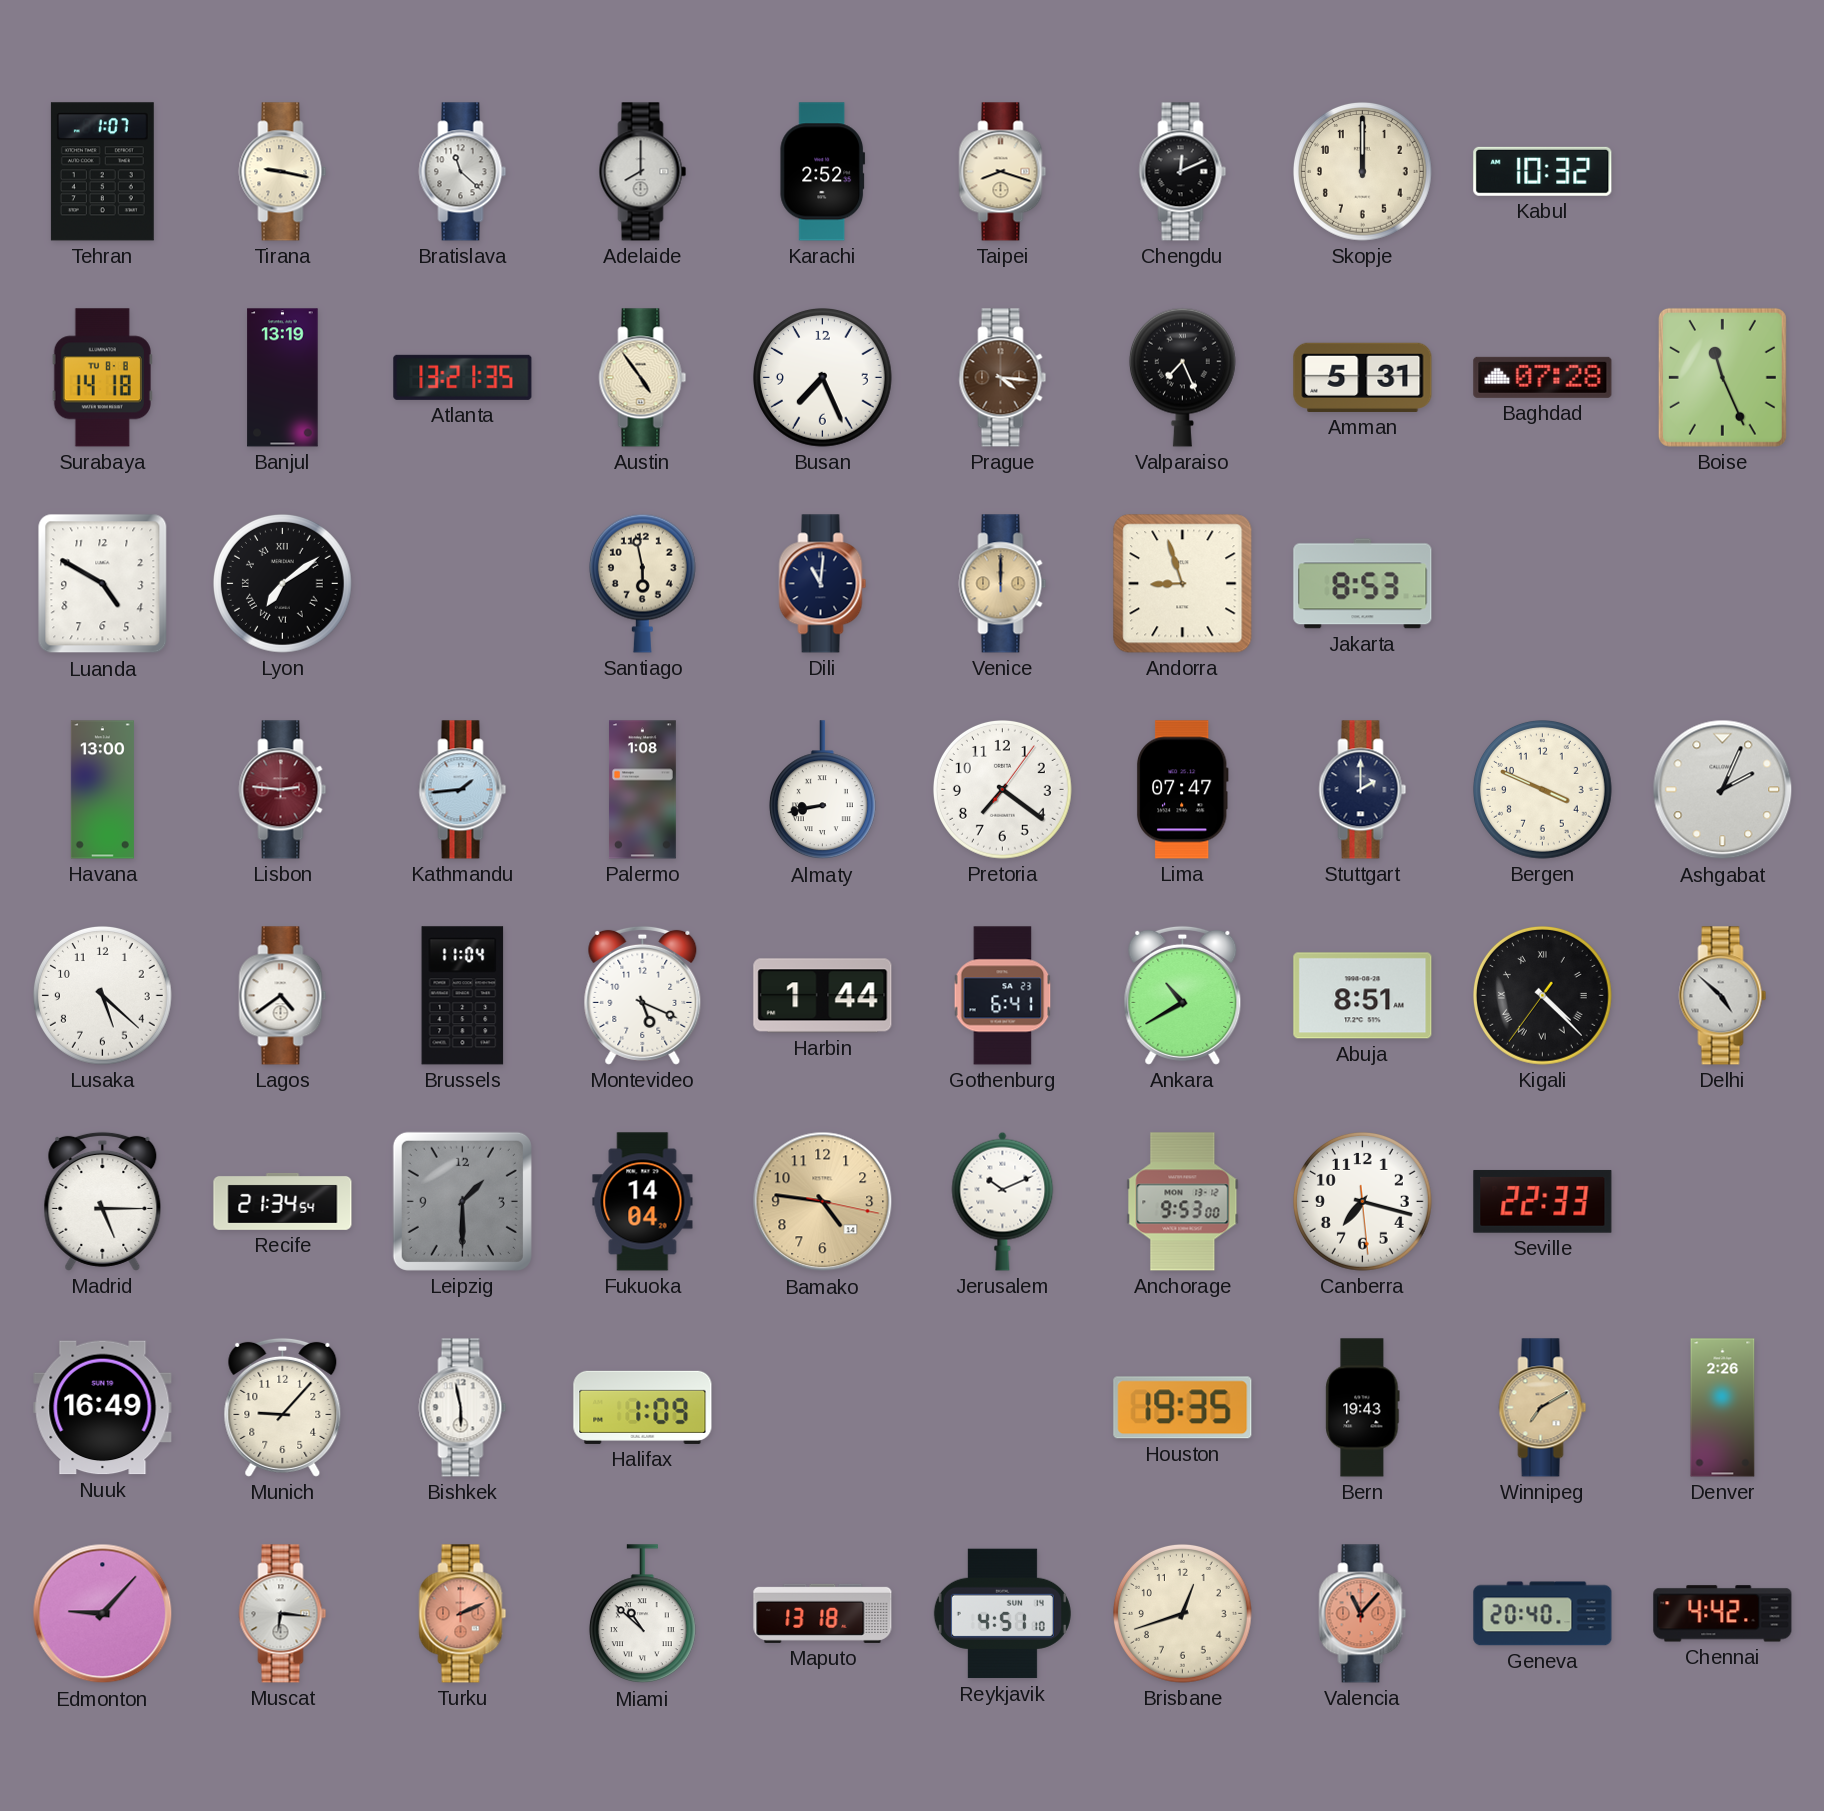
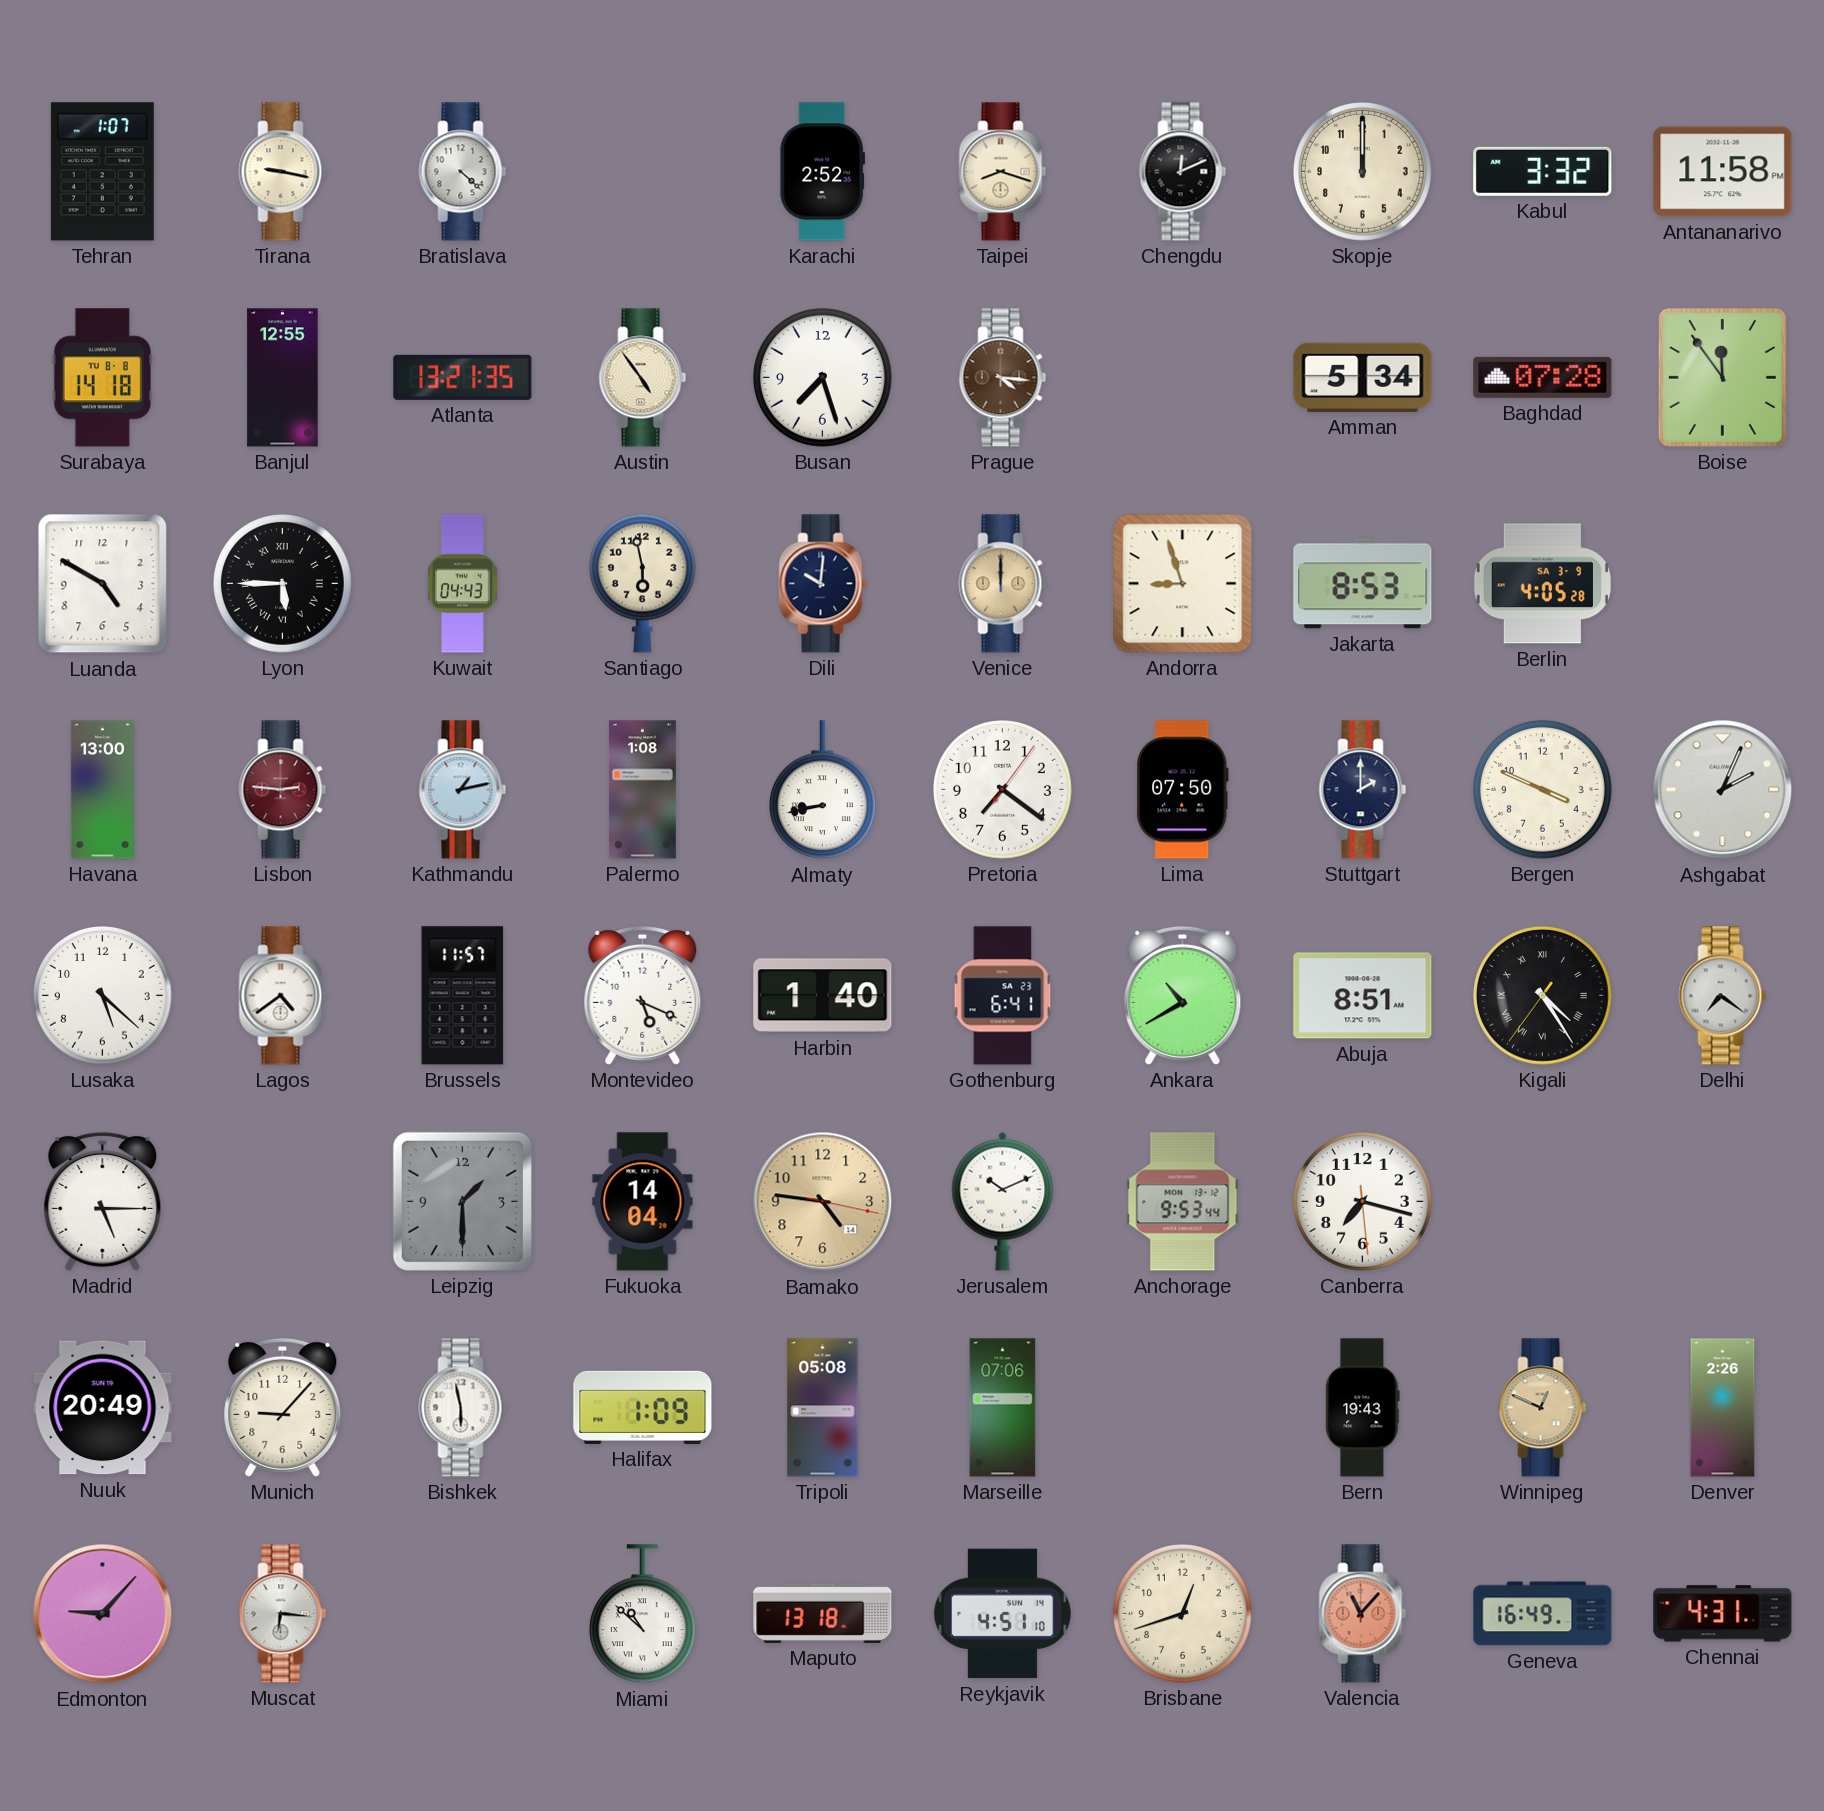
Bratislava: 11:22 -> 4:22
Adelaide: 8:00 -> none
Kabul: 10:32 -> 3:32
Antananarivo: none -> 11:58
Banjul: 13:19 -> 12:55
Busan: 7:26 -> 7:27
Valparaiso: 7:26 -> none
Amman: 5:31 -> 5:34
Boise: 11:26 -> 11:54
Lyon: 7:09 -> 5:45
Kuwait: none -> 04:43
Dili: 11:01 -> 10:01
Berlin: none -> 4:05
Kathmandu: 1:44 -> 1:13
Lima: 07:47 -> 07:50
Brussels: 11:04 -> 11:57
Harbin: 1:44 -> 1:40
Kigali: 4:22 -> 4:24
Delhi: 4:52 -> 7:21
Recife: 21:34 -> none
Anchorage: 9:53:00 -> 9:53:44
Seville: 22:33 -> none
Nuuk: 16:49 -> 20:49
Tripoli: none -> 05:08
Marseille: none -> 07:06
Houston: 19:35 -> none
Winnipeg: 7:10 -> 12:49
Turku: 2:11 -> none
Geneva: 20:40 -> 16:49
Chennai: 4:42 -> 4:31
